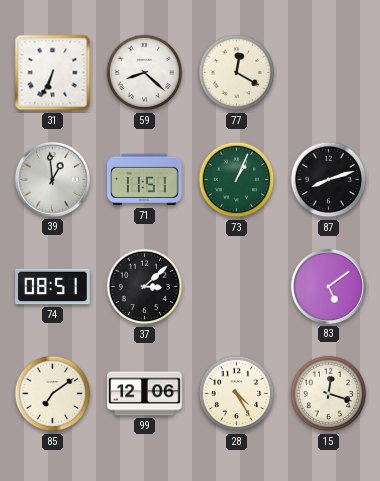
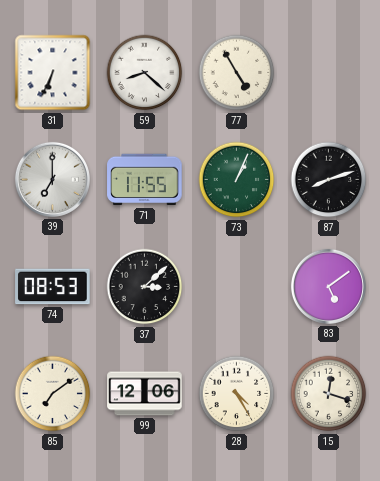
77: 12:20 -> 4:55
39: 12:59 -> 7:00
71: 11:51 -> 11:55
74: 08:51 -> 08:53
